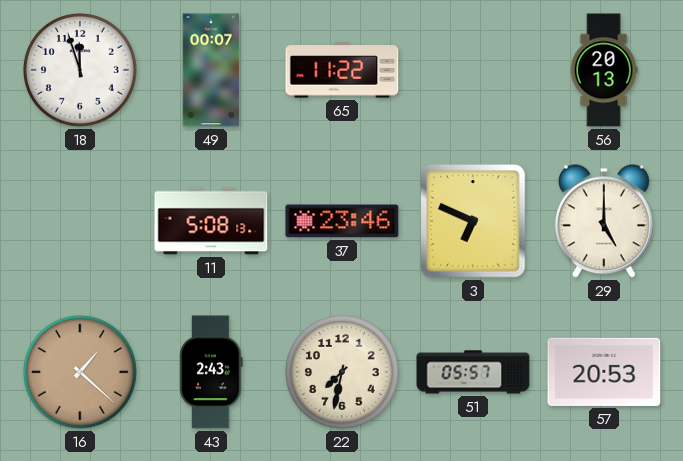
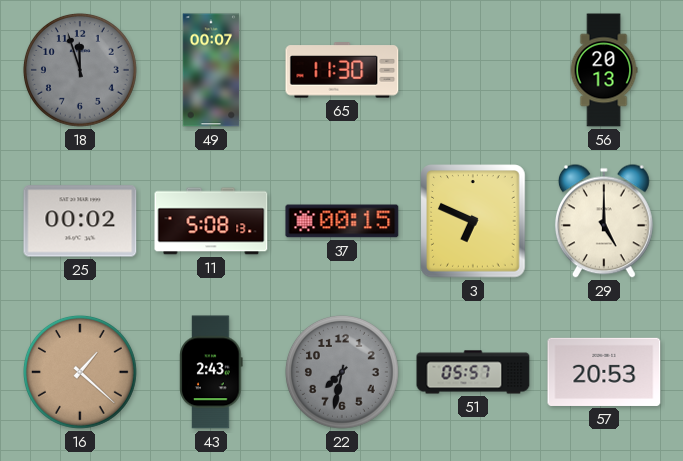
18 dial: white -> grey
65: 11:22 -> 11:30
25: none -> 00:02
37: 23:46 -> 00:15
22 dial: cream -> grey
